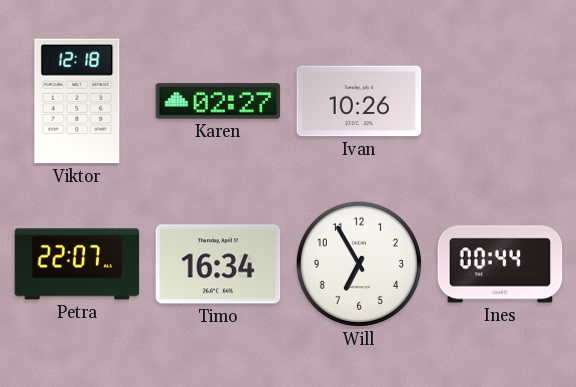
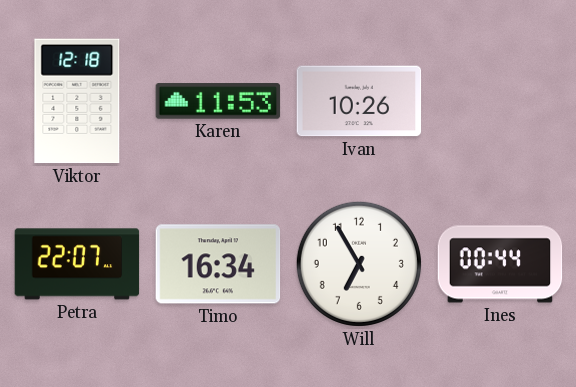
Karen: 02:27 -> 11:53
